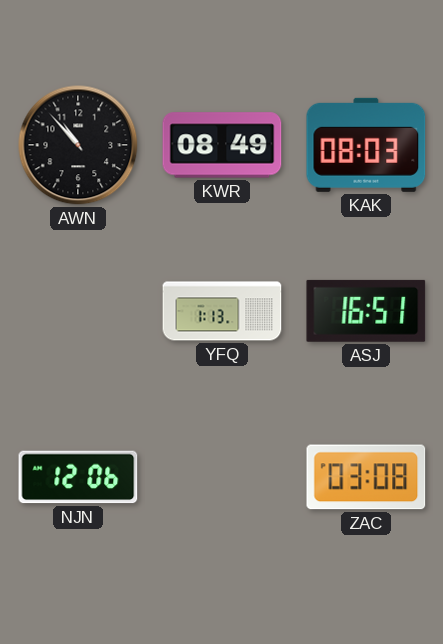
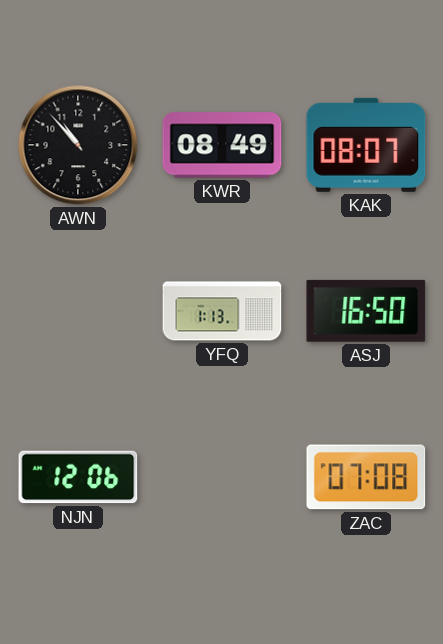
KAK: 08:03 -> 08:07
ASJ: 16:51 -> 16:50
ZAC: 03:08 -> 07:08
